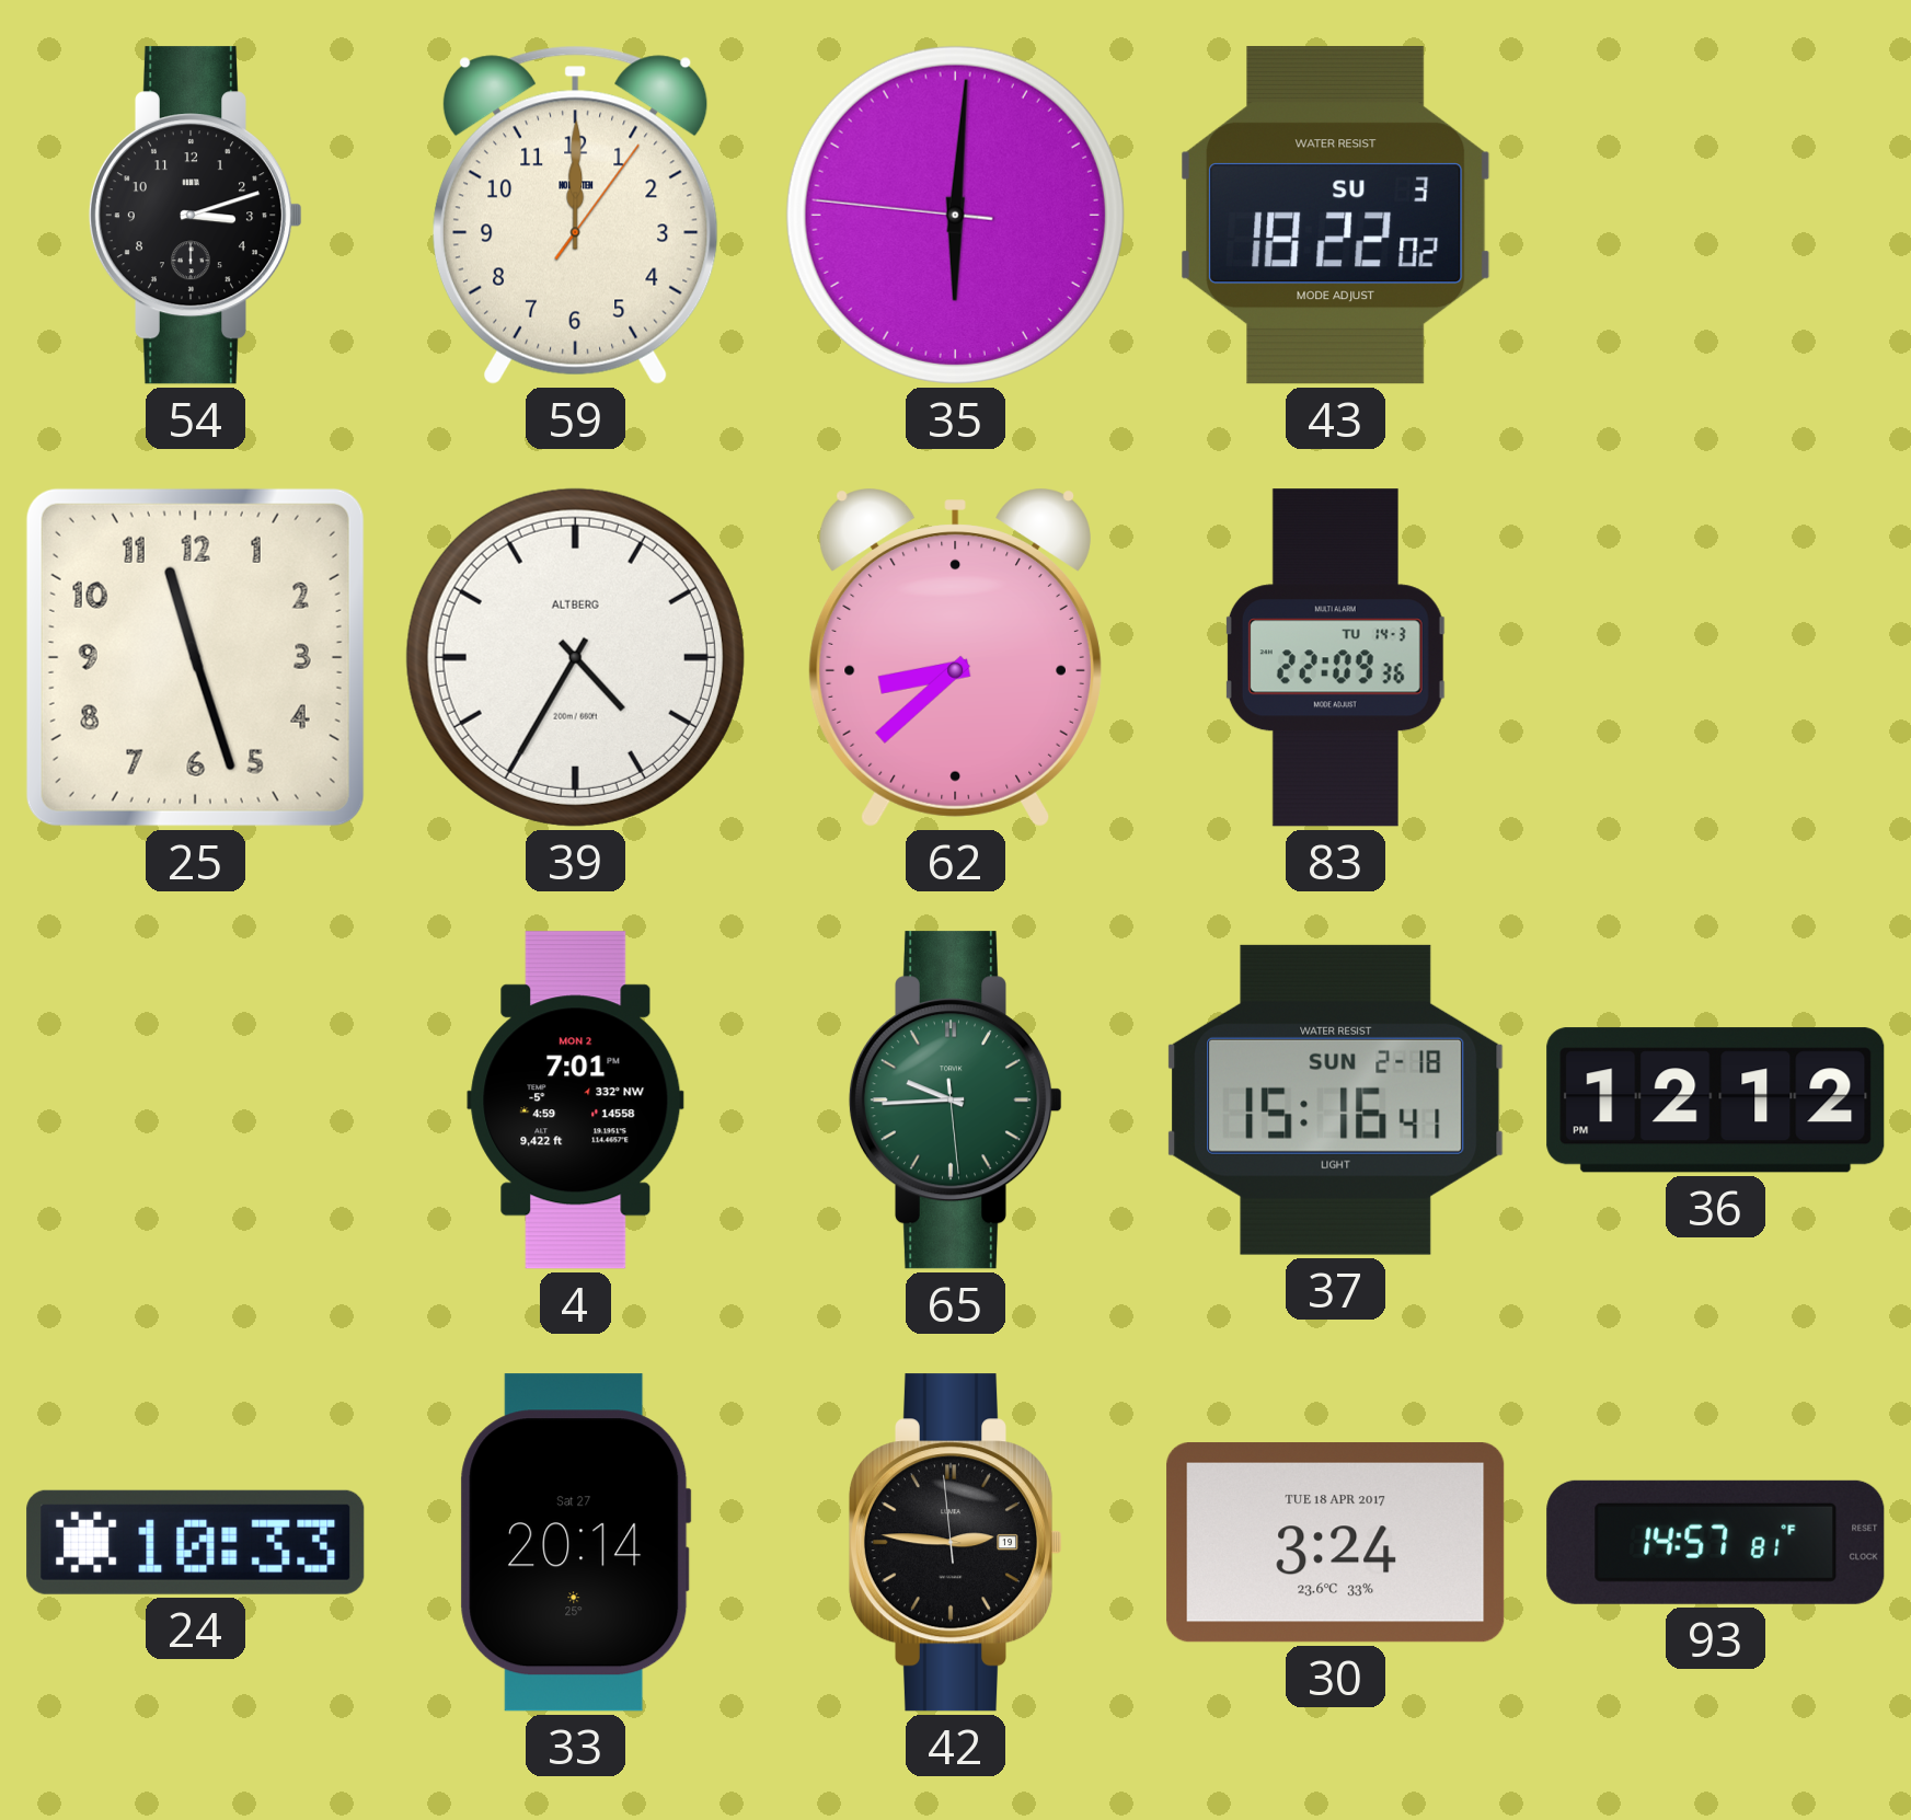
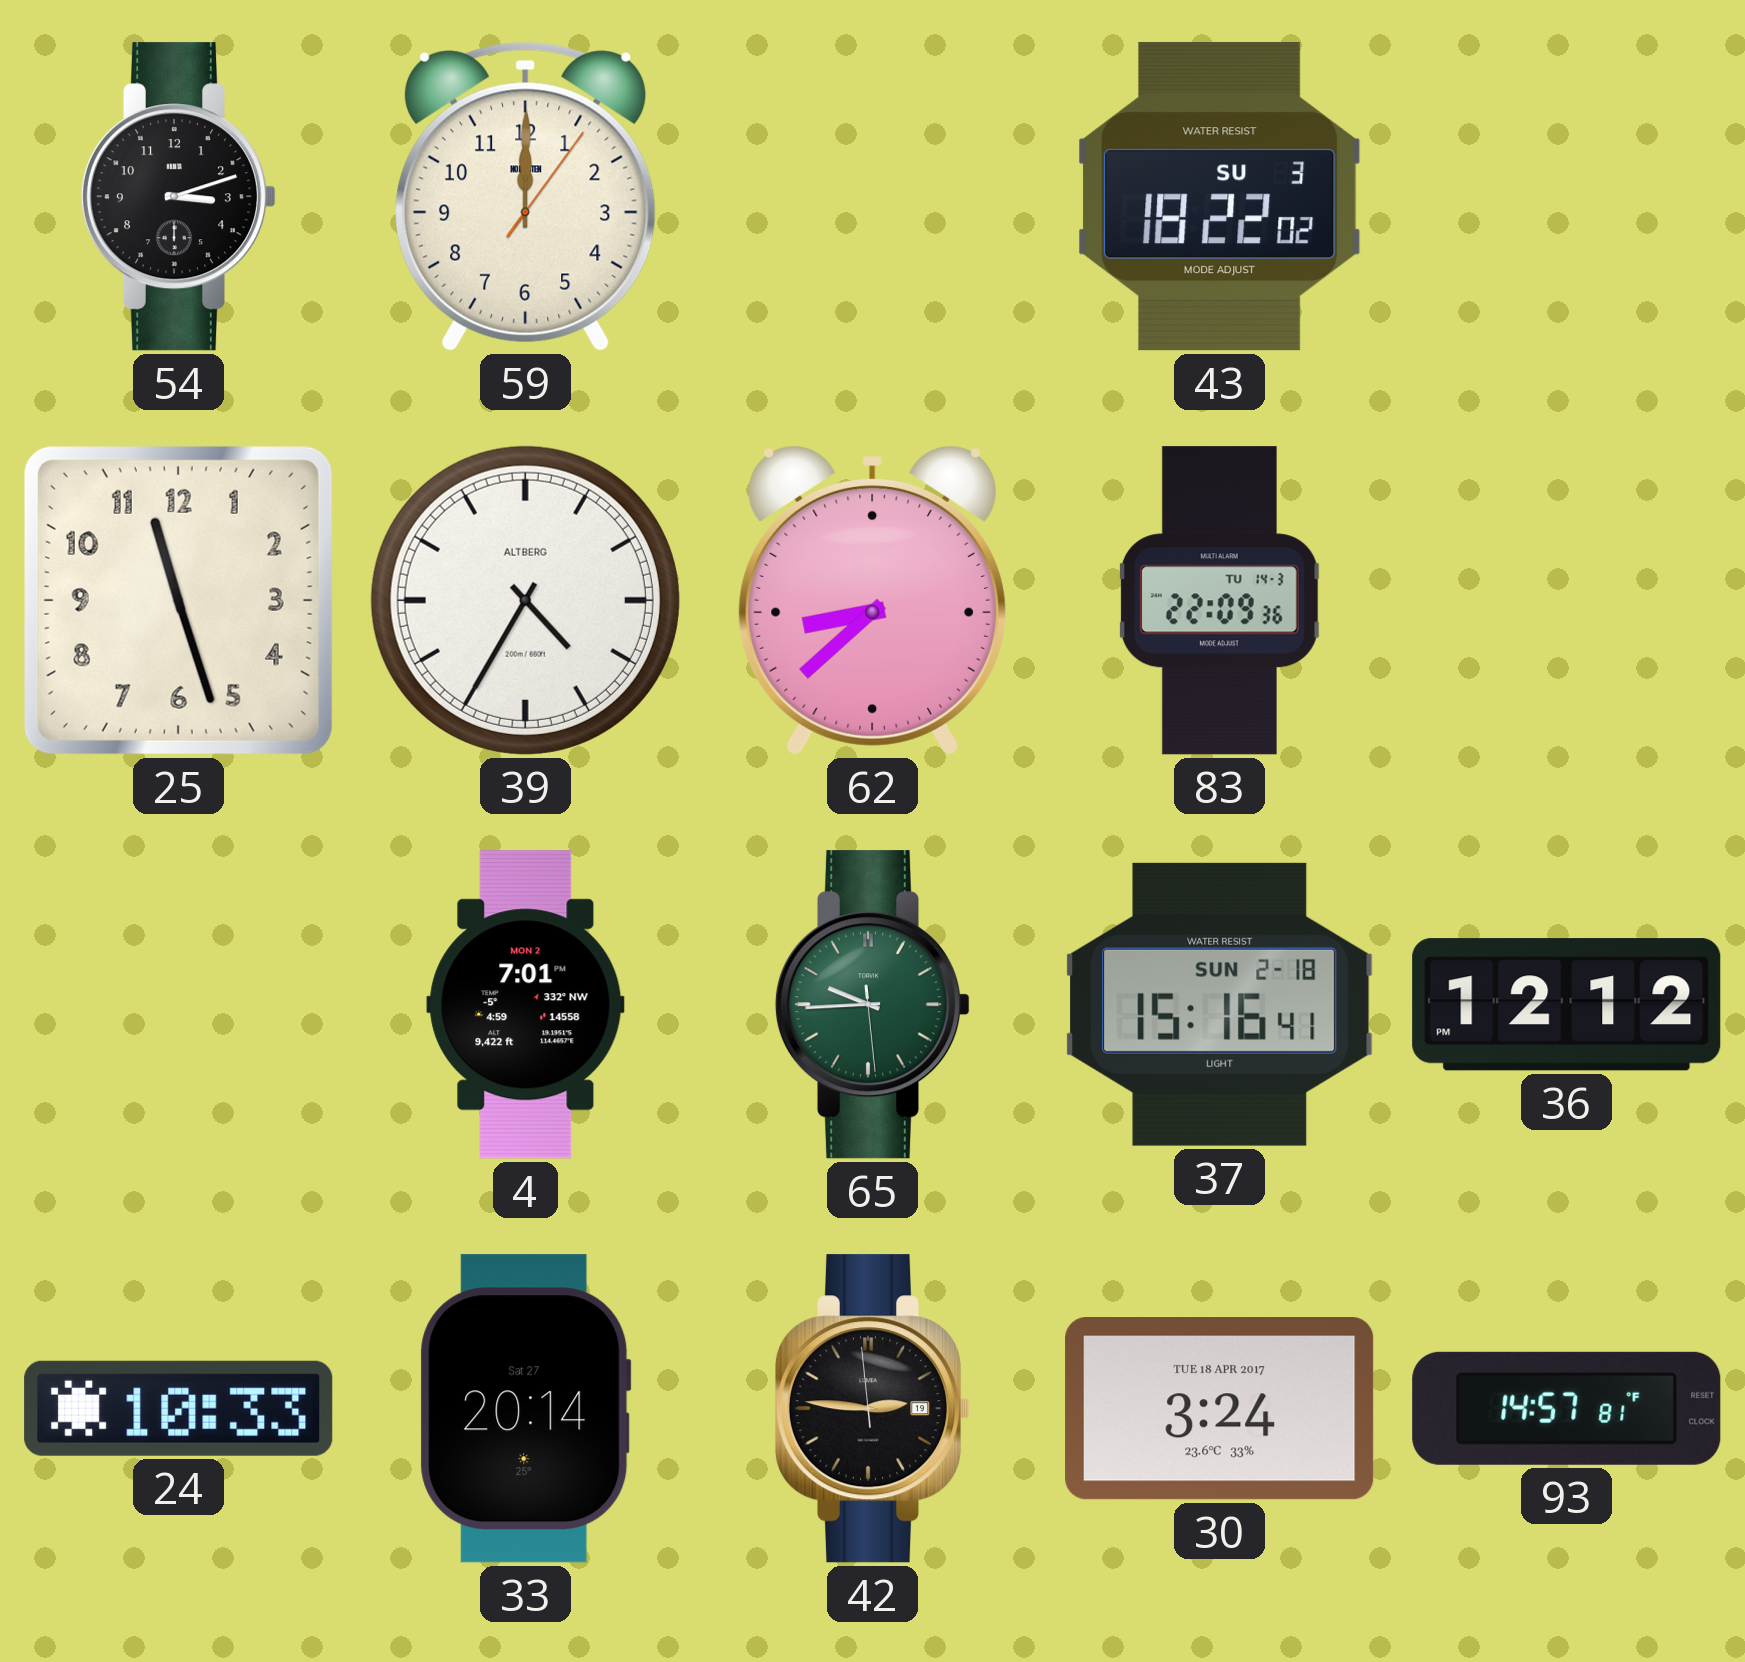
35: 6:00 -> none
